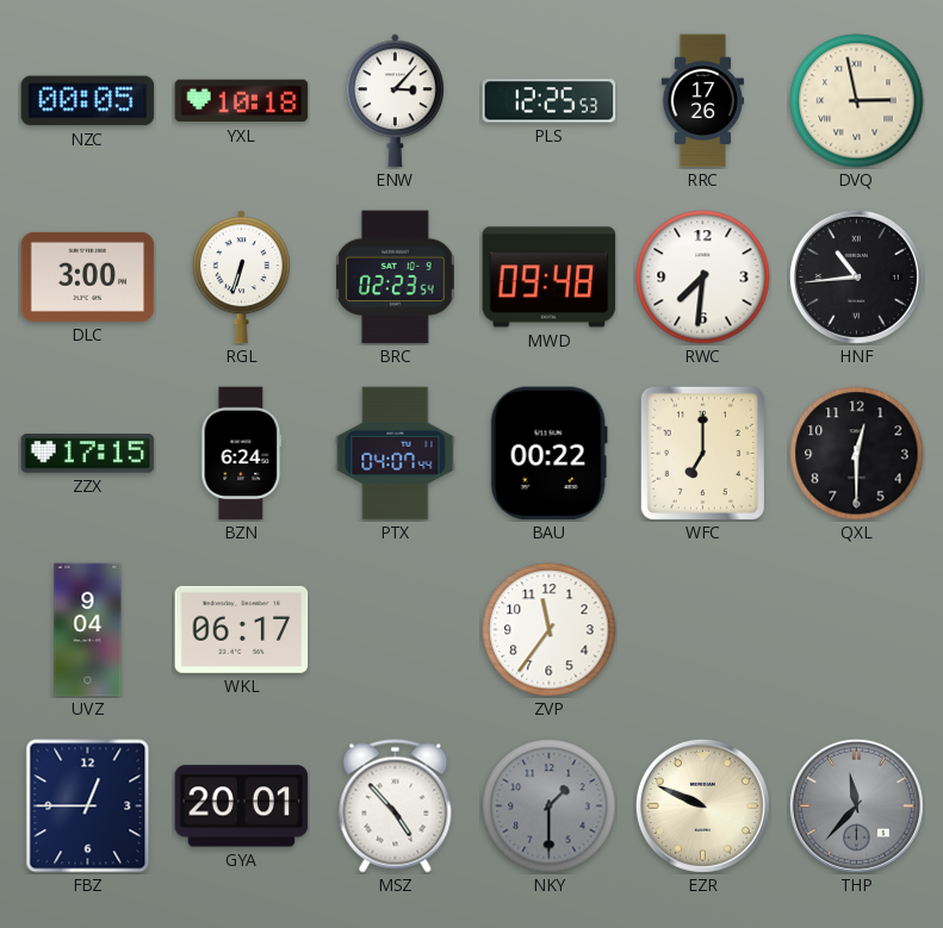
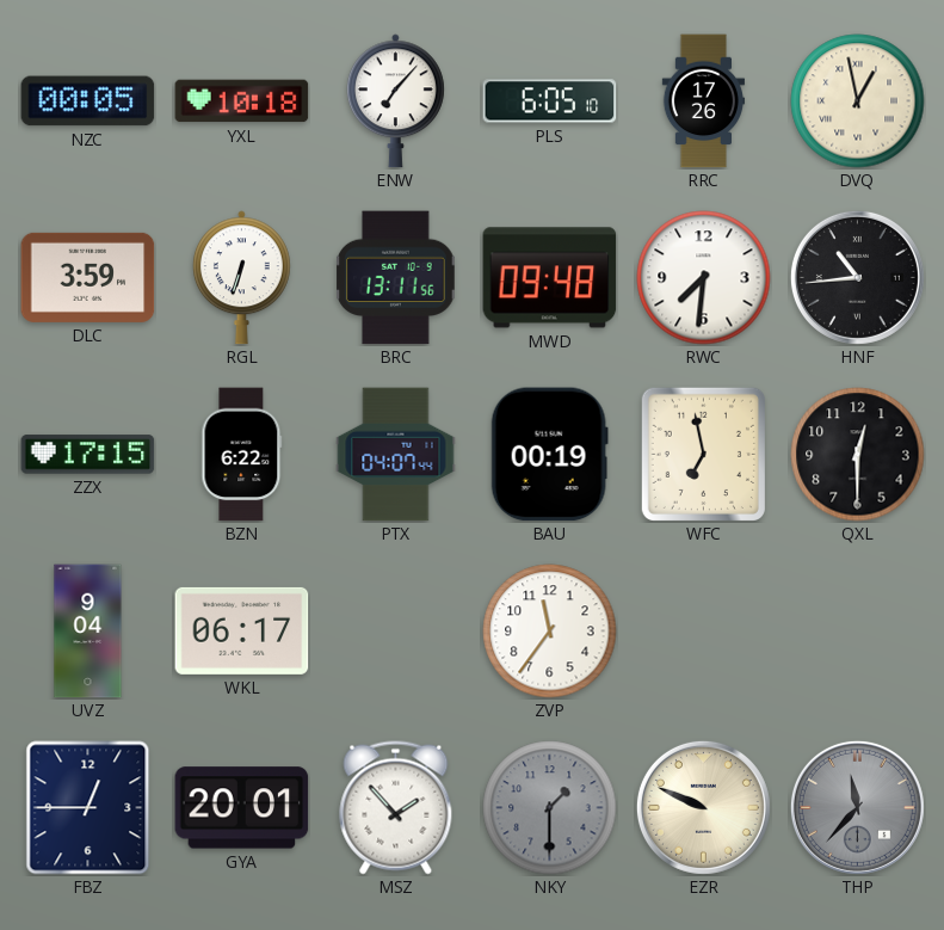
ENW: 3:07 -> 7:07
PLS: 12:25 -> 6:05
DVQ: 2:58 -> 12:58
DLC: 3:00 -> 3:59
BRC: 02:23 -> 13:11
BZN: 6:24 -> 6:22
BAU: 00:22 -> 00:19
WFC: 7:00 -> 6:58
MSZ: 4:53 -> 1:53
